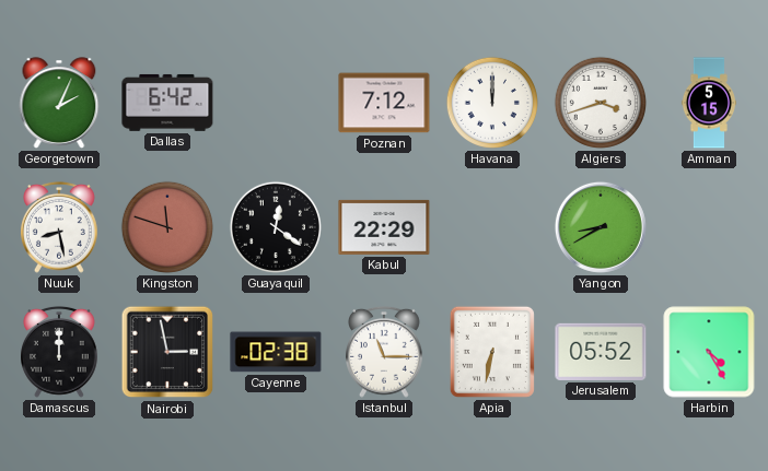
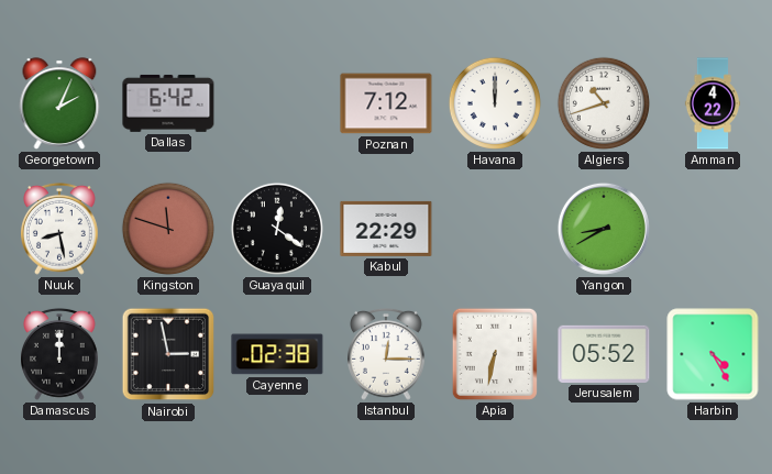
Algiers: 3:42 -> 10:42
Amman: 5:15 -> 4:22
Istanbul: 11:15 -> 12:15
